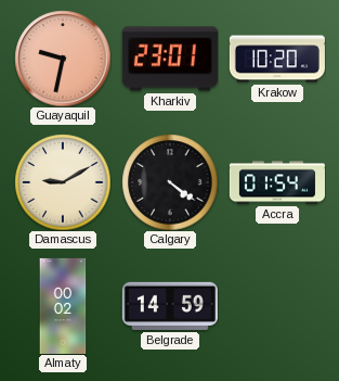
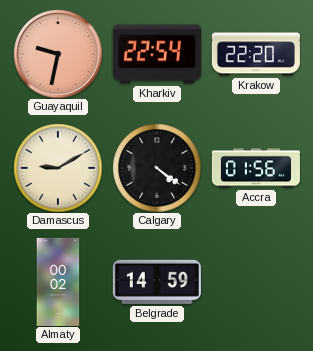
Kharkiv: 23:01 -> 22:54
Krakow: 10:20 -> 22:20
Accra: 01:54 -> 01:56
